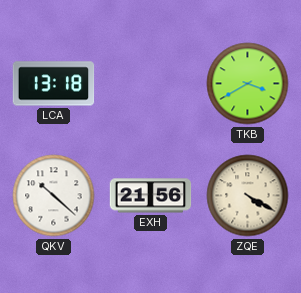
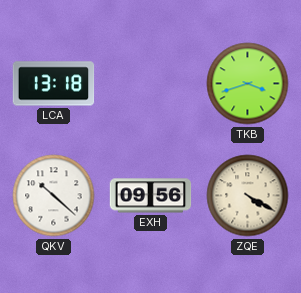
TKB: 3:40 -> 3:42
EXH: 21:56 -> 09:56
